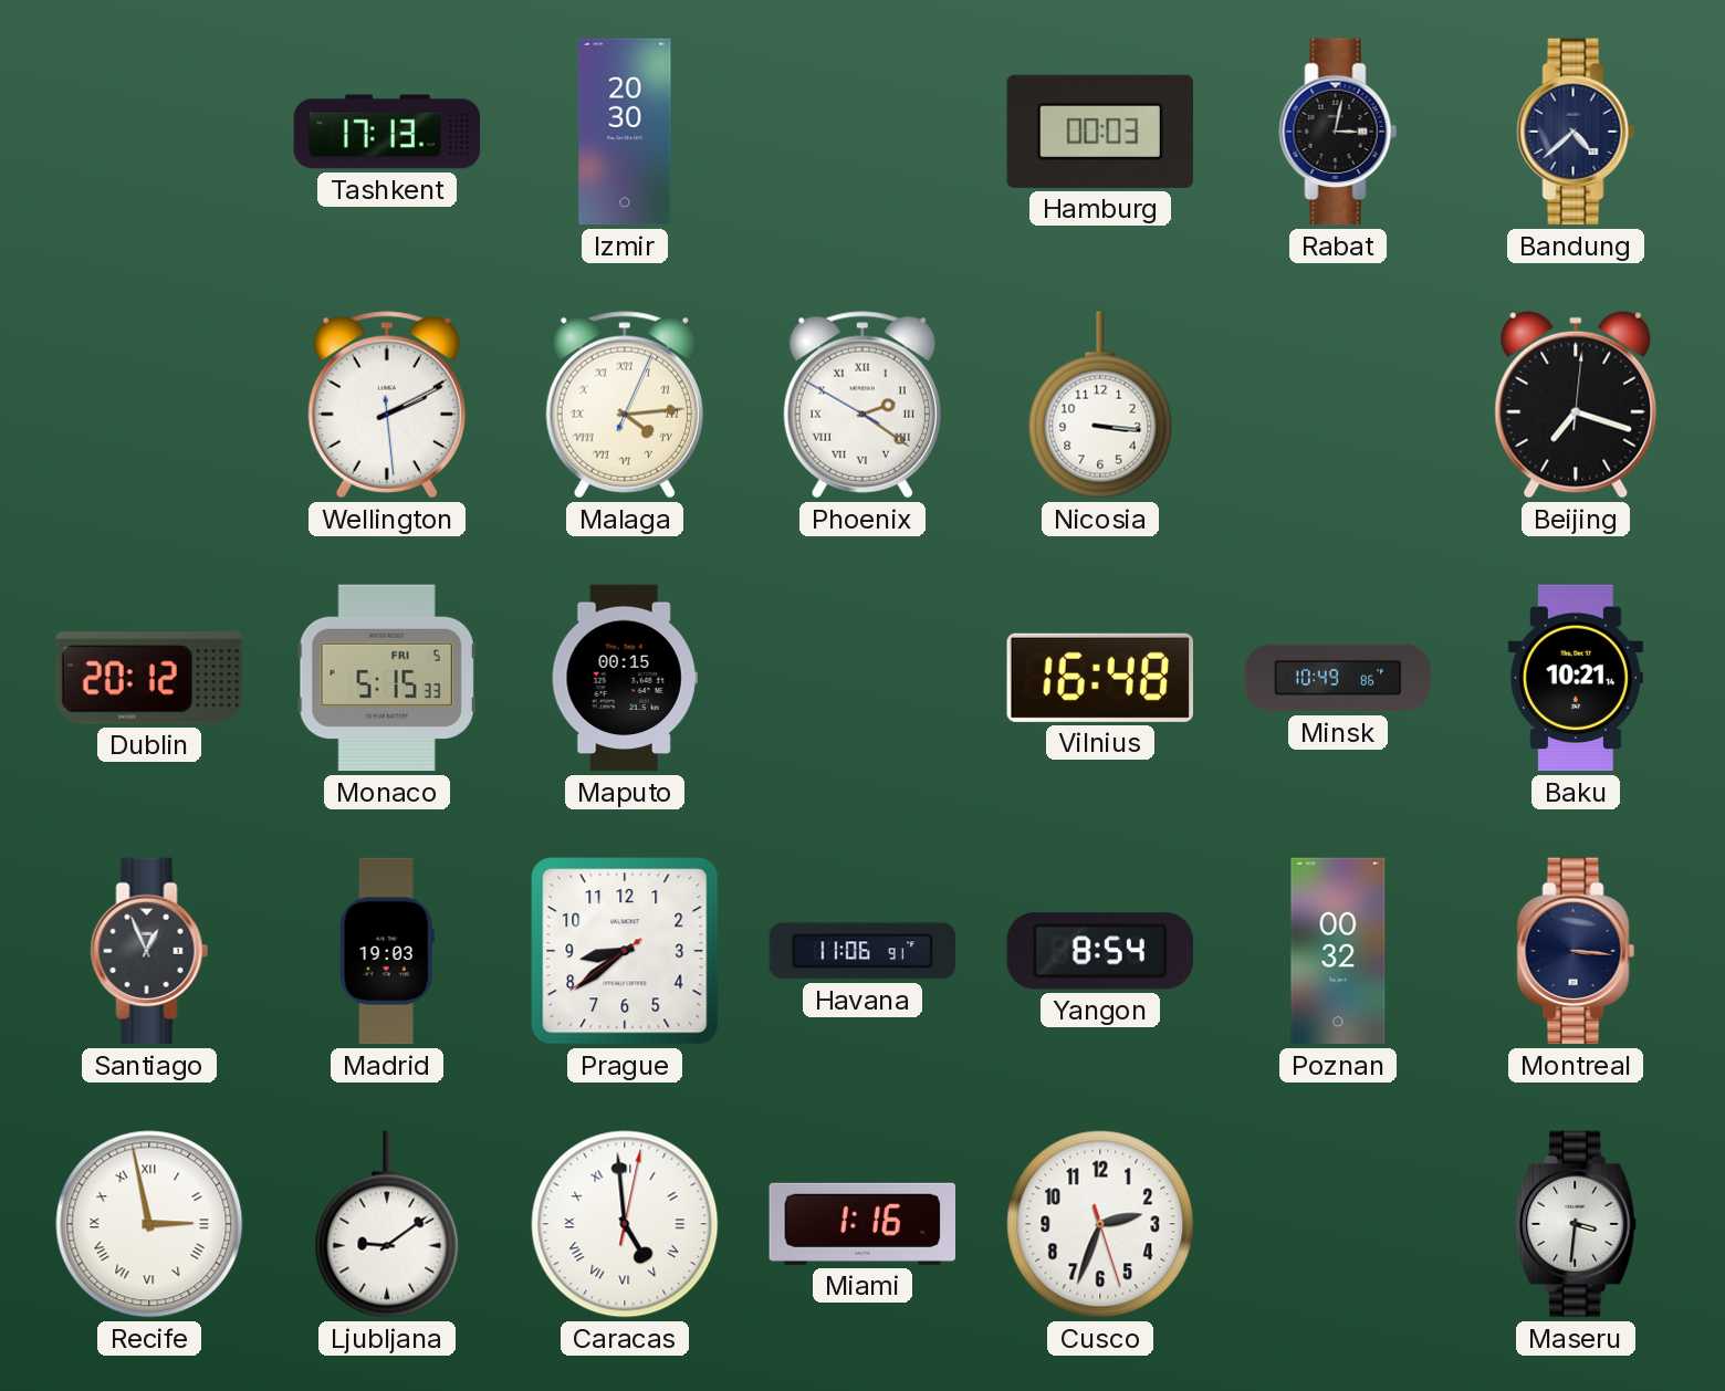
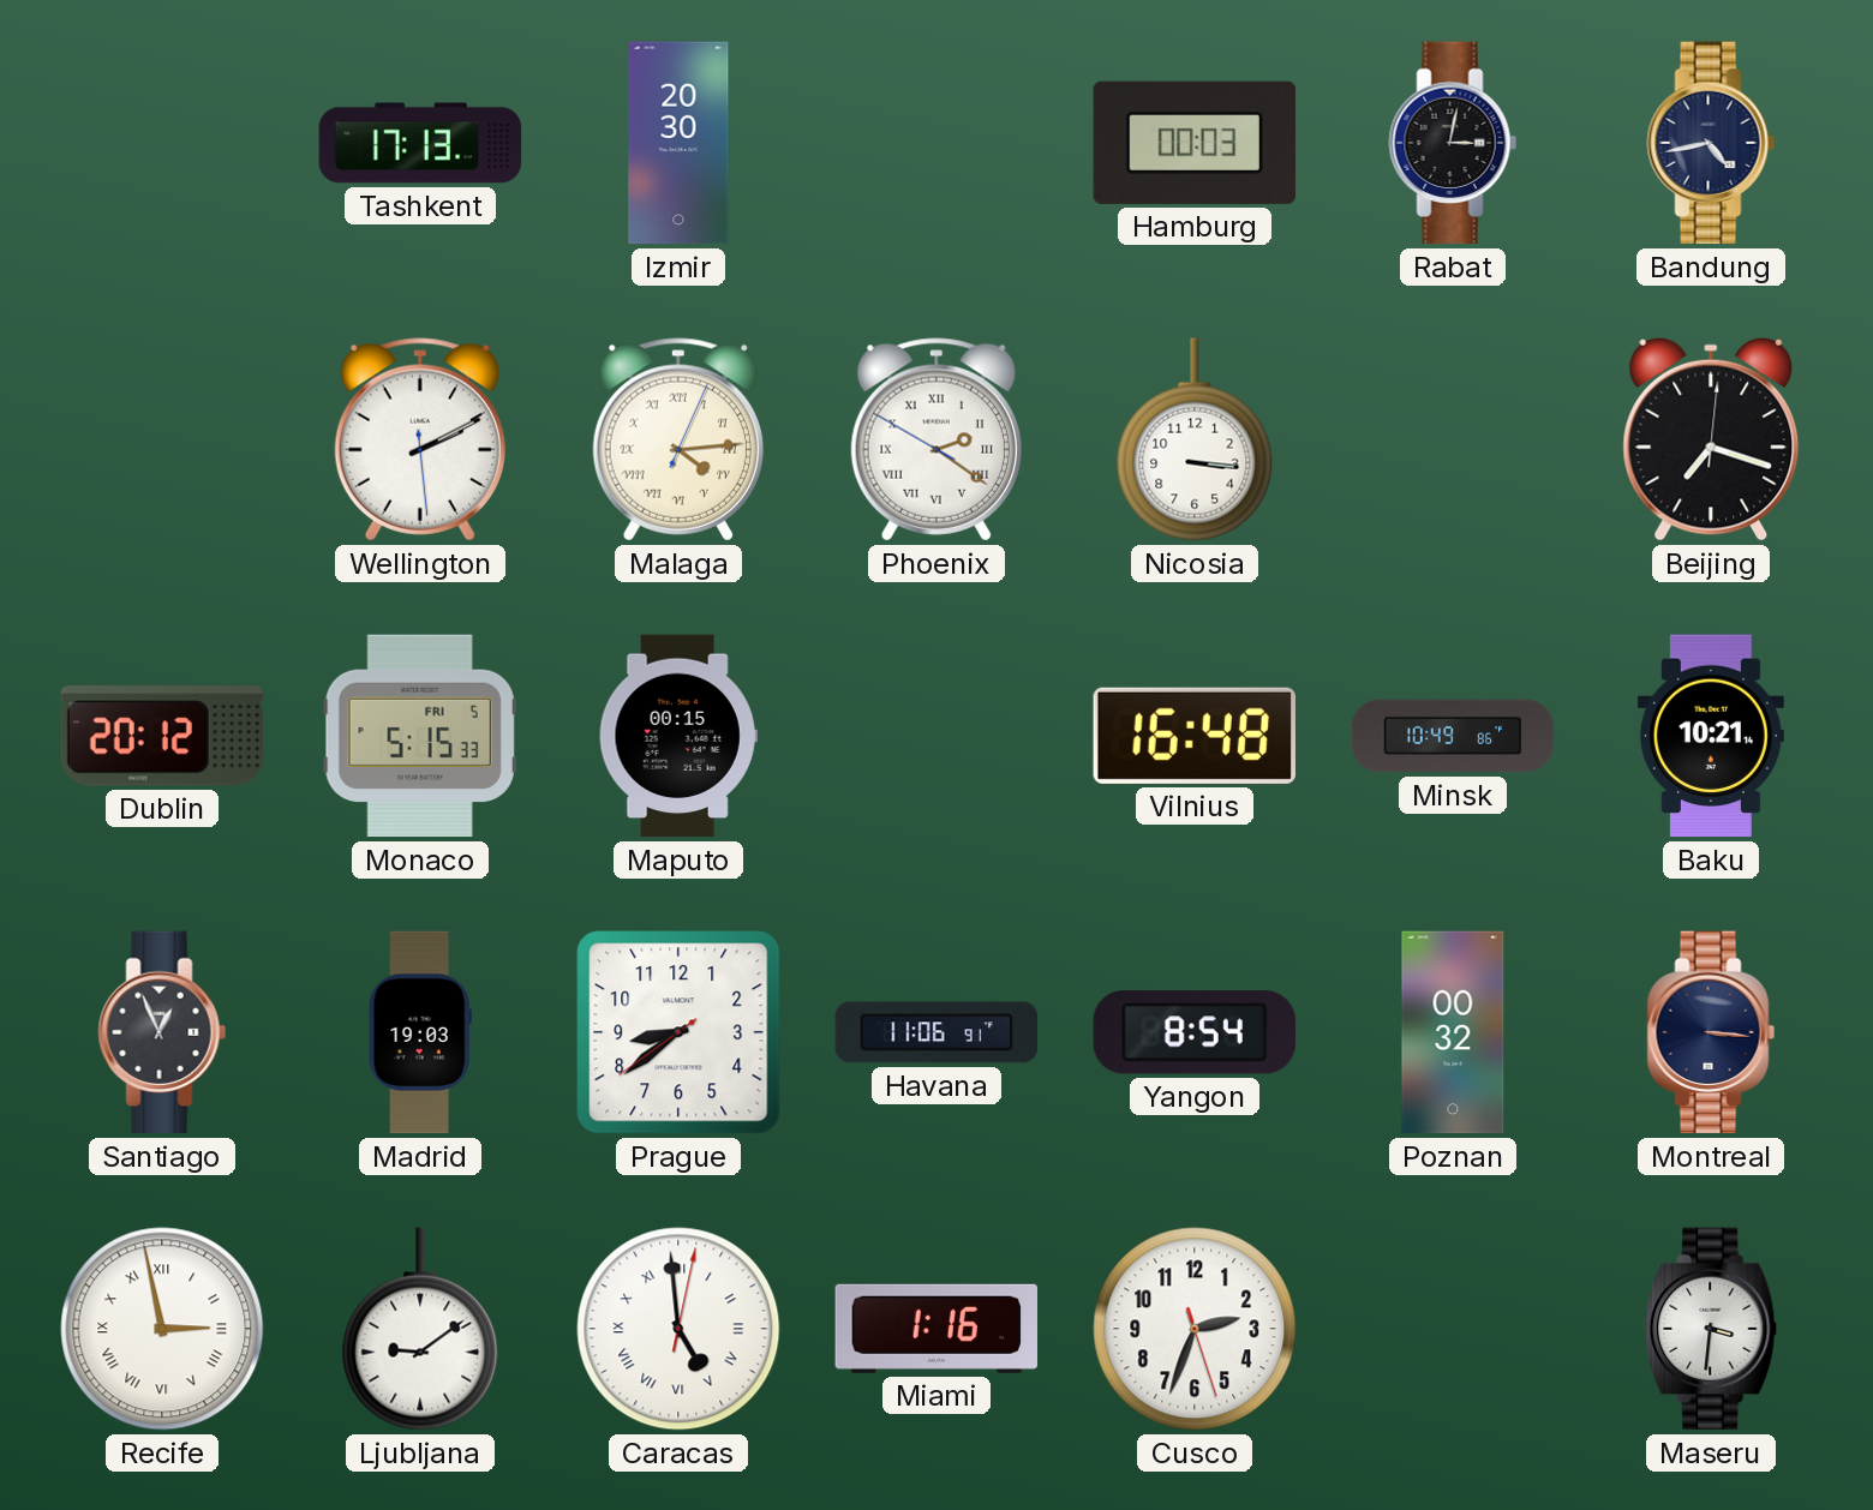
Bandung: 4:38 -> 4:43
